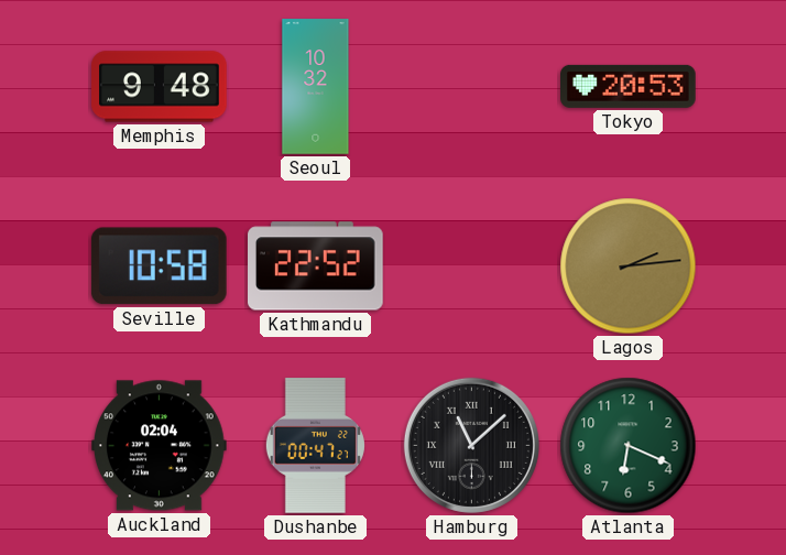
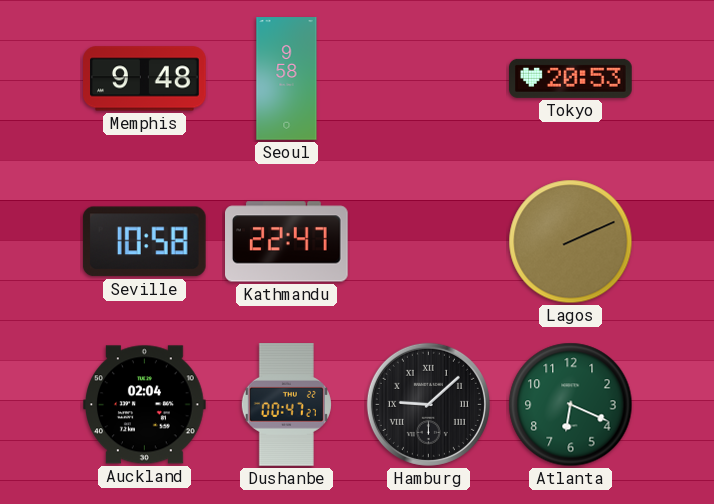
Seoul: 10:32 -> 9:58
Kathmandu: 22:52 -> 22:47
Lagos: 2:14 -> 2:11
Hamburg: 11:08 -> 9:08
